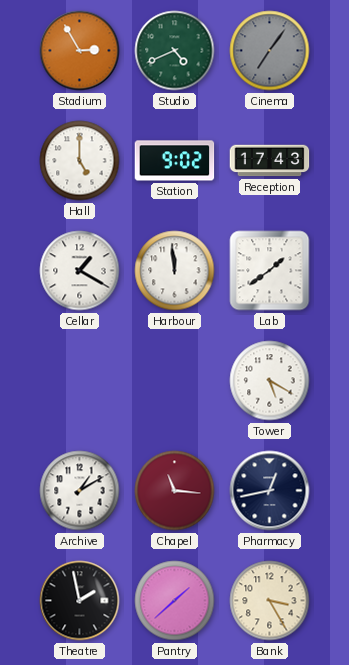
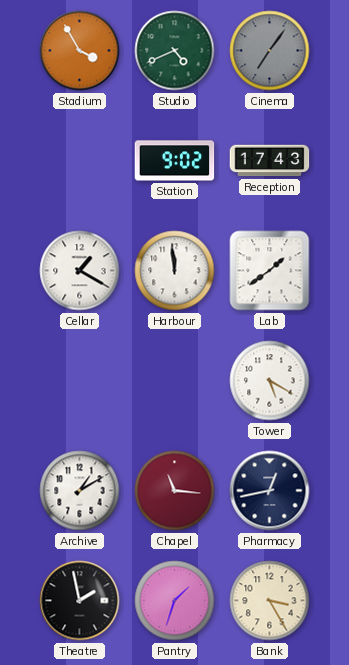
Stadium: 2:55 -> 3:55
Hall: 5:00 -> none
Pantry: 1:38 -> 1:33
